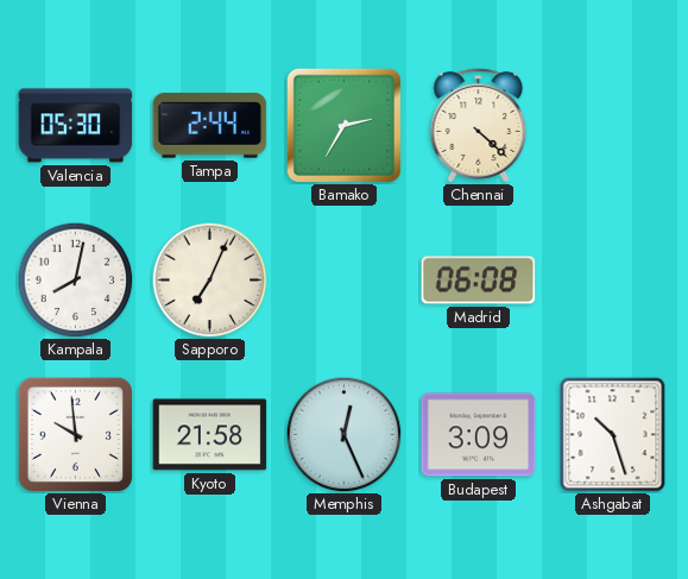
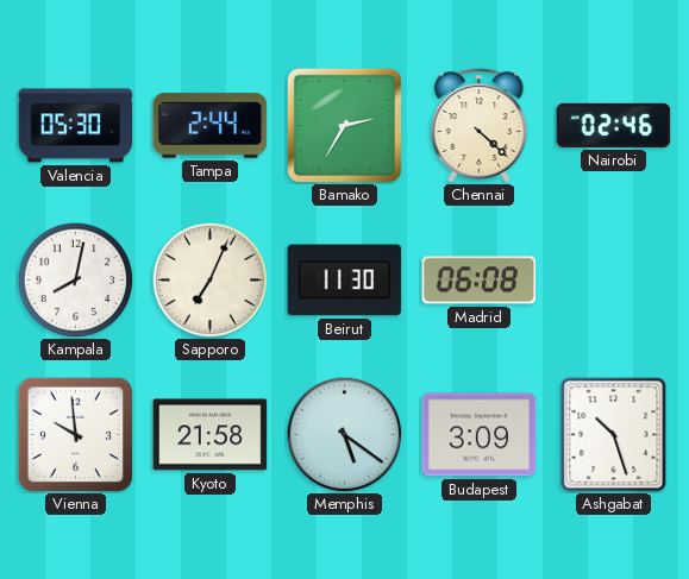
Nairobi: none -> 02:46
Beirut: none -> 11:30
Memphis: 12:26 -> 5:21
